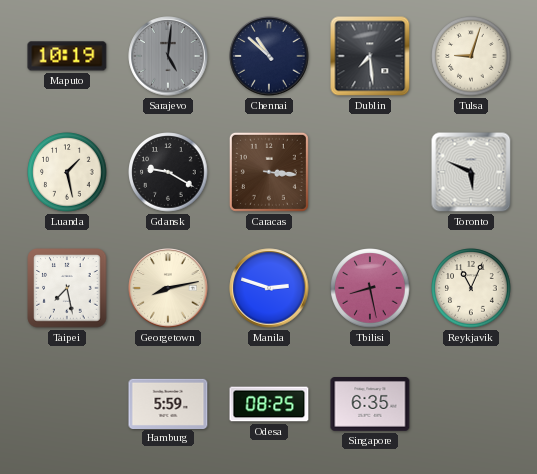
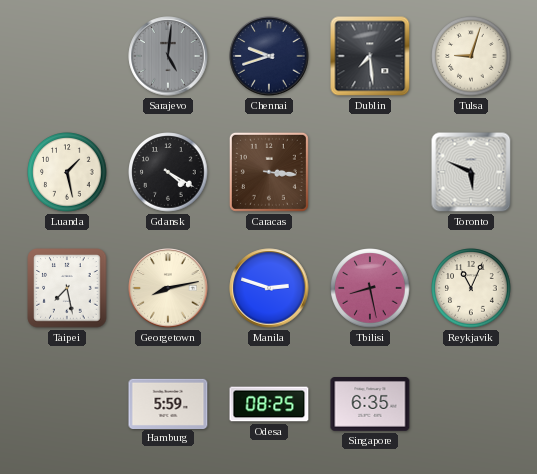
Maputo: 10:19 -> none
Chennai: 10:52 -> 9:42
Gdansk: 9:20 -> 4:20
